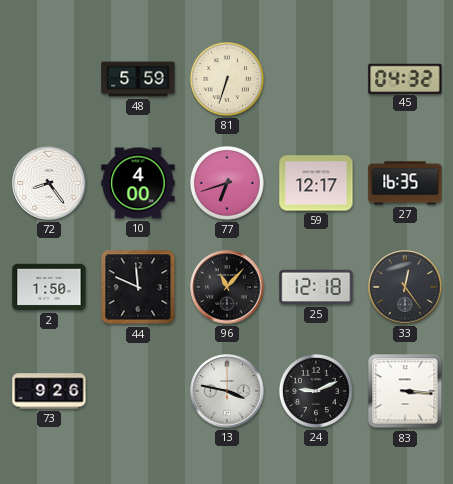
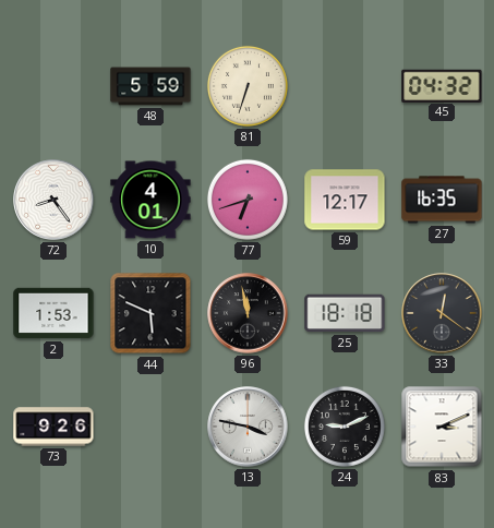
10: 4:00 -> 4:01
2: 1:50 -> 1:53
44: 11:49 -> 5:49
96: 11:07 -> 11:58
25: 12:18 -> 18:18
33: 12:24 -> 12:21
83: 3:16 -> 3:11
